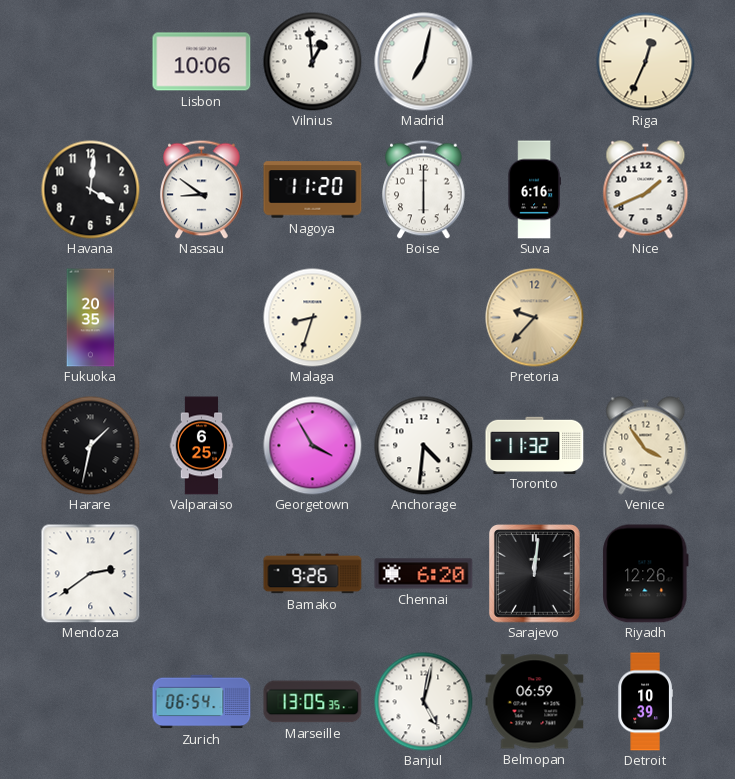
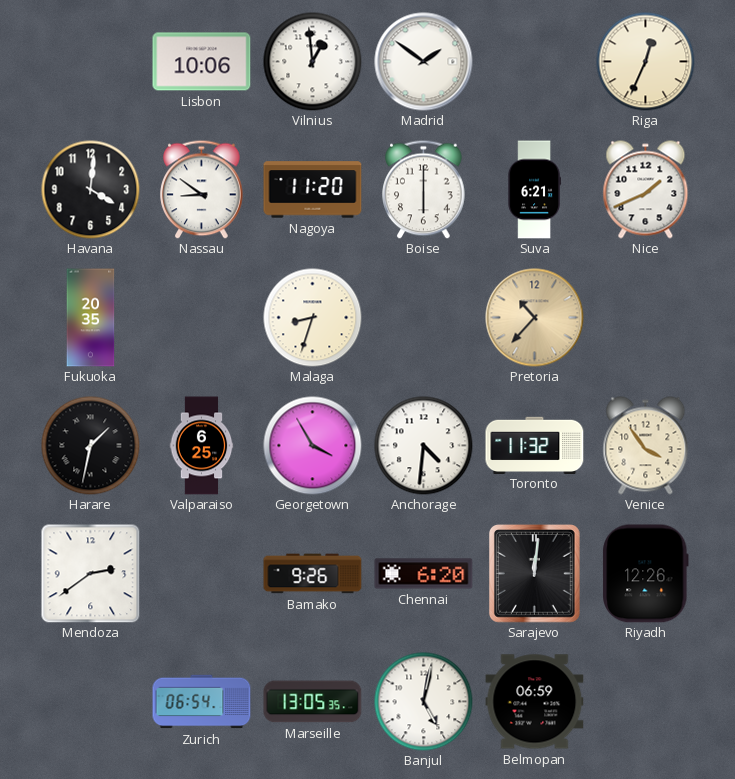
Madrid: 7:02 -> 1:51
Suva: 6:16 -> 6:21
Pretoria: 9:37 -> 10:37
Detroit: 10:39 -> none
